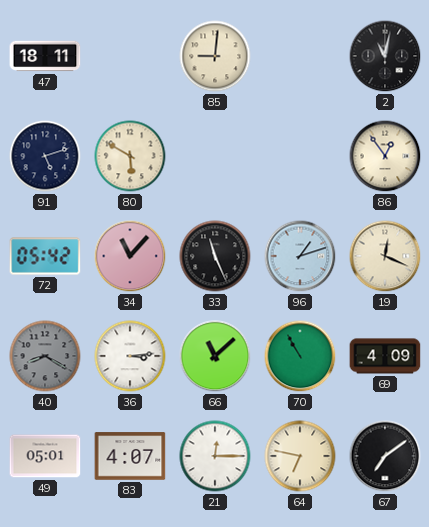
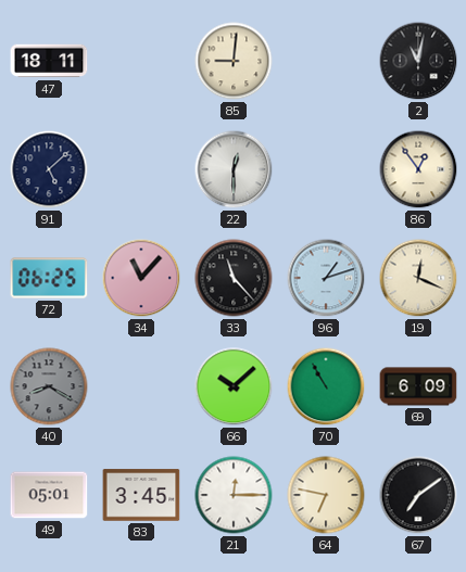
91: 5:12 -> 5:08
80: 5:50 -> none
22: none -> 12:30
72: 05:42 -> 06:25
33: 11:26 -> 11:23
36: 3:14 -> none
66: 11:08 -> 10:08
69: 4:09 -> 6:09
83: 4:07 -> 3:45
